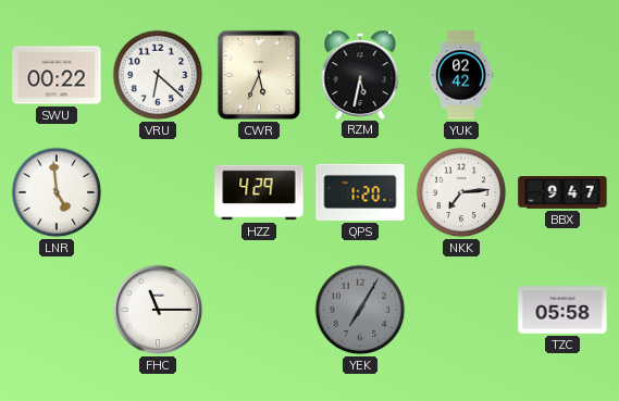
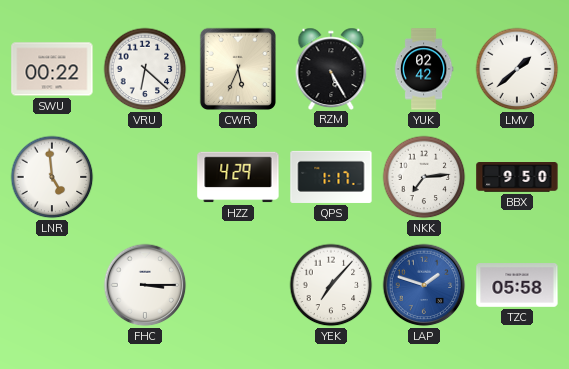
RZM: 5:32 -> 5:25
LMV: none -> 1:38
QPS: 1:20 -> 1:17
BBX: 9:47 -> 9:50
FHC: 11:15 -> 3:15
YEK: 7:05 -> 7:07
YEK dial: grey -> white
LAP: none -> 1:48
